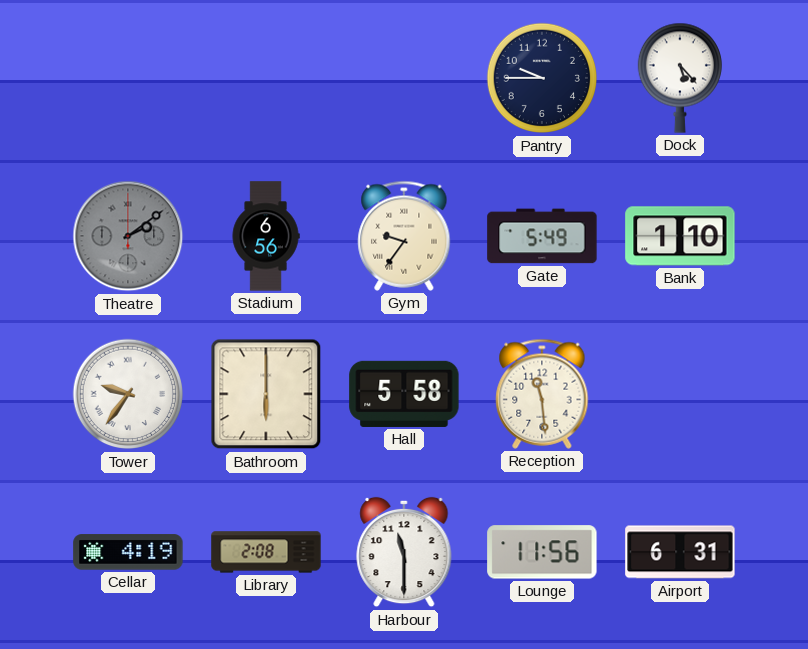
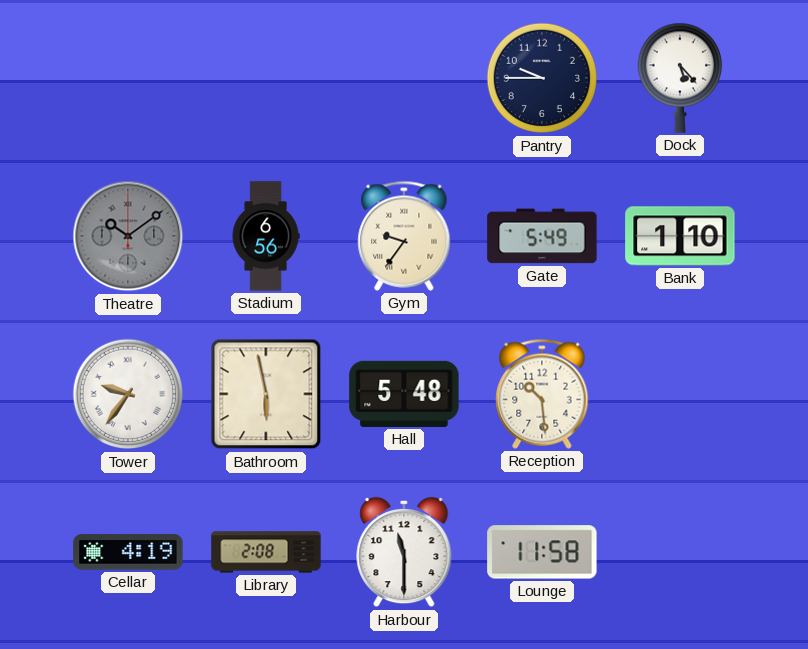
Theatre: 2:09 -> 10:09
Bathroom: 6:00 -> 5:58
Hall: 5:58 -> 5:48
Reception: 11:29 -> 10:29
Lounge: 11:56 -> 11:58
Airport: 6:31 -> none
